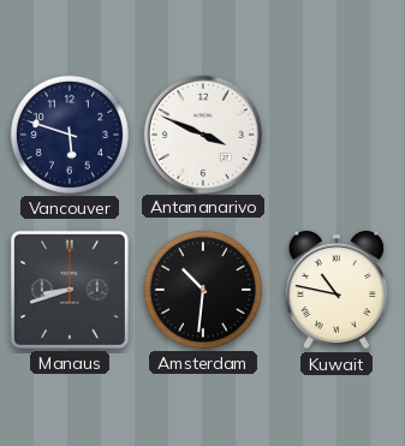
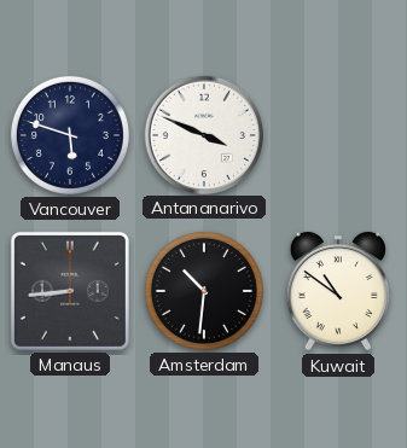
Manaus: 8:42 -> 8:44
Kuwait: 10:47 -> 10:51
